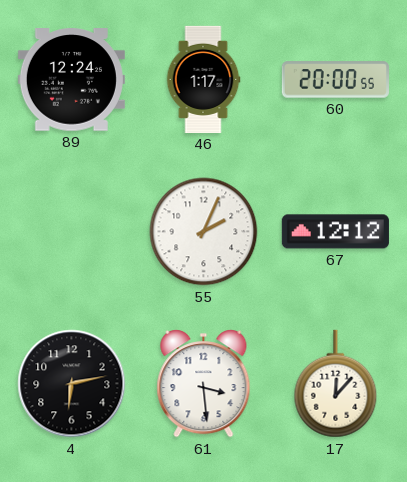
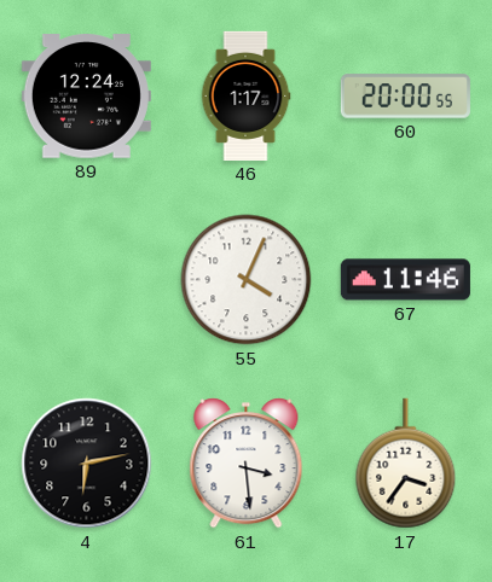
55: 2:04 -> 4:04
67: 12:12 -> 11:46
17: 12:07 -> 3:36
